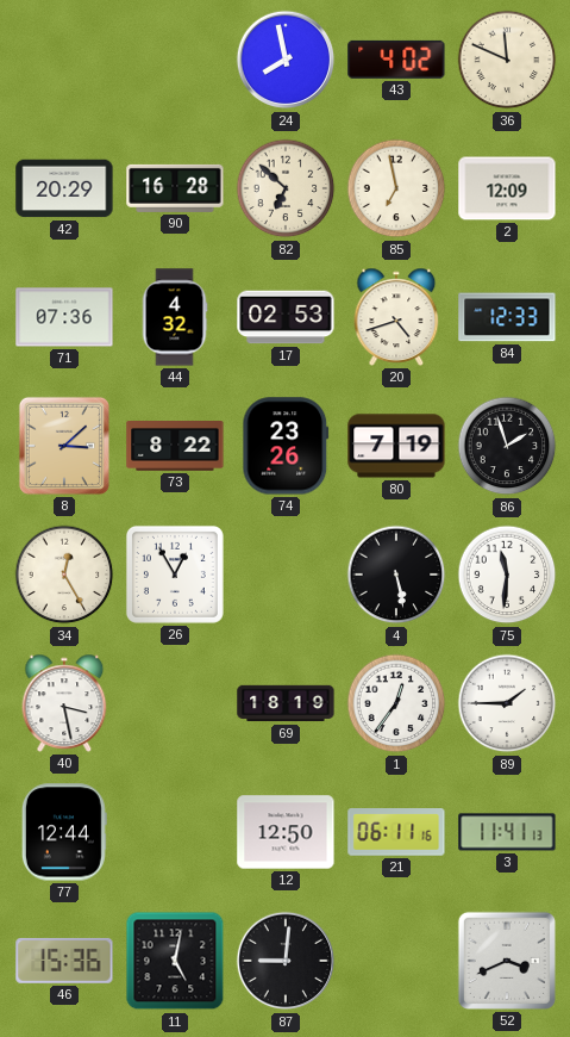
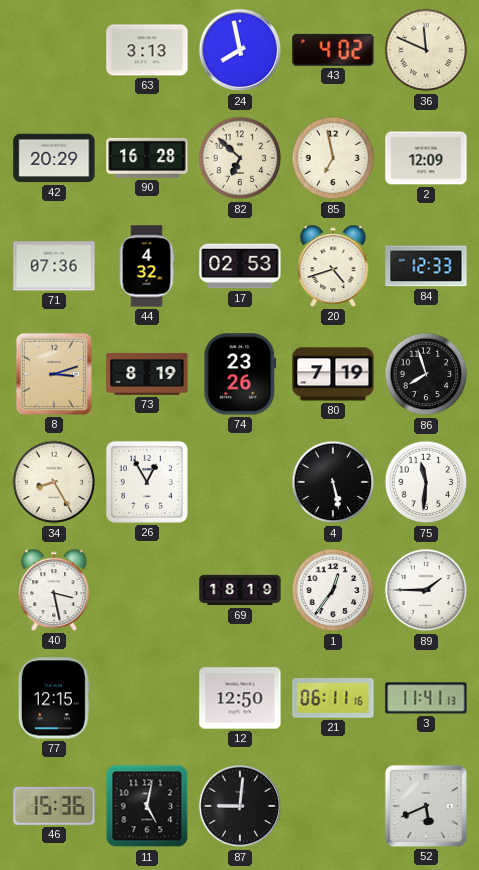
63: none -> 3:13
8: 3:08 -> 3:12
73: 8:22 -> 8:19
86: 1:57 -> 7:57
34: 12:25 -> 8:25
77: 12:44 -> 12:15
52: 3:41 -> 5:41
